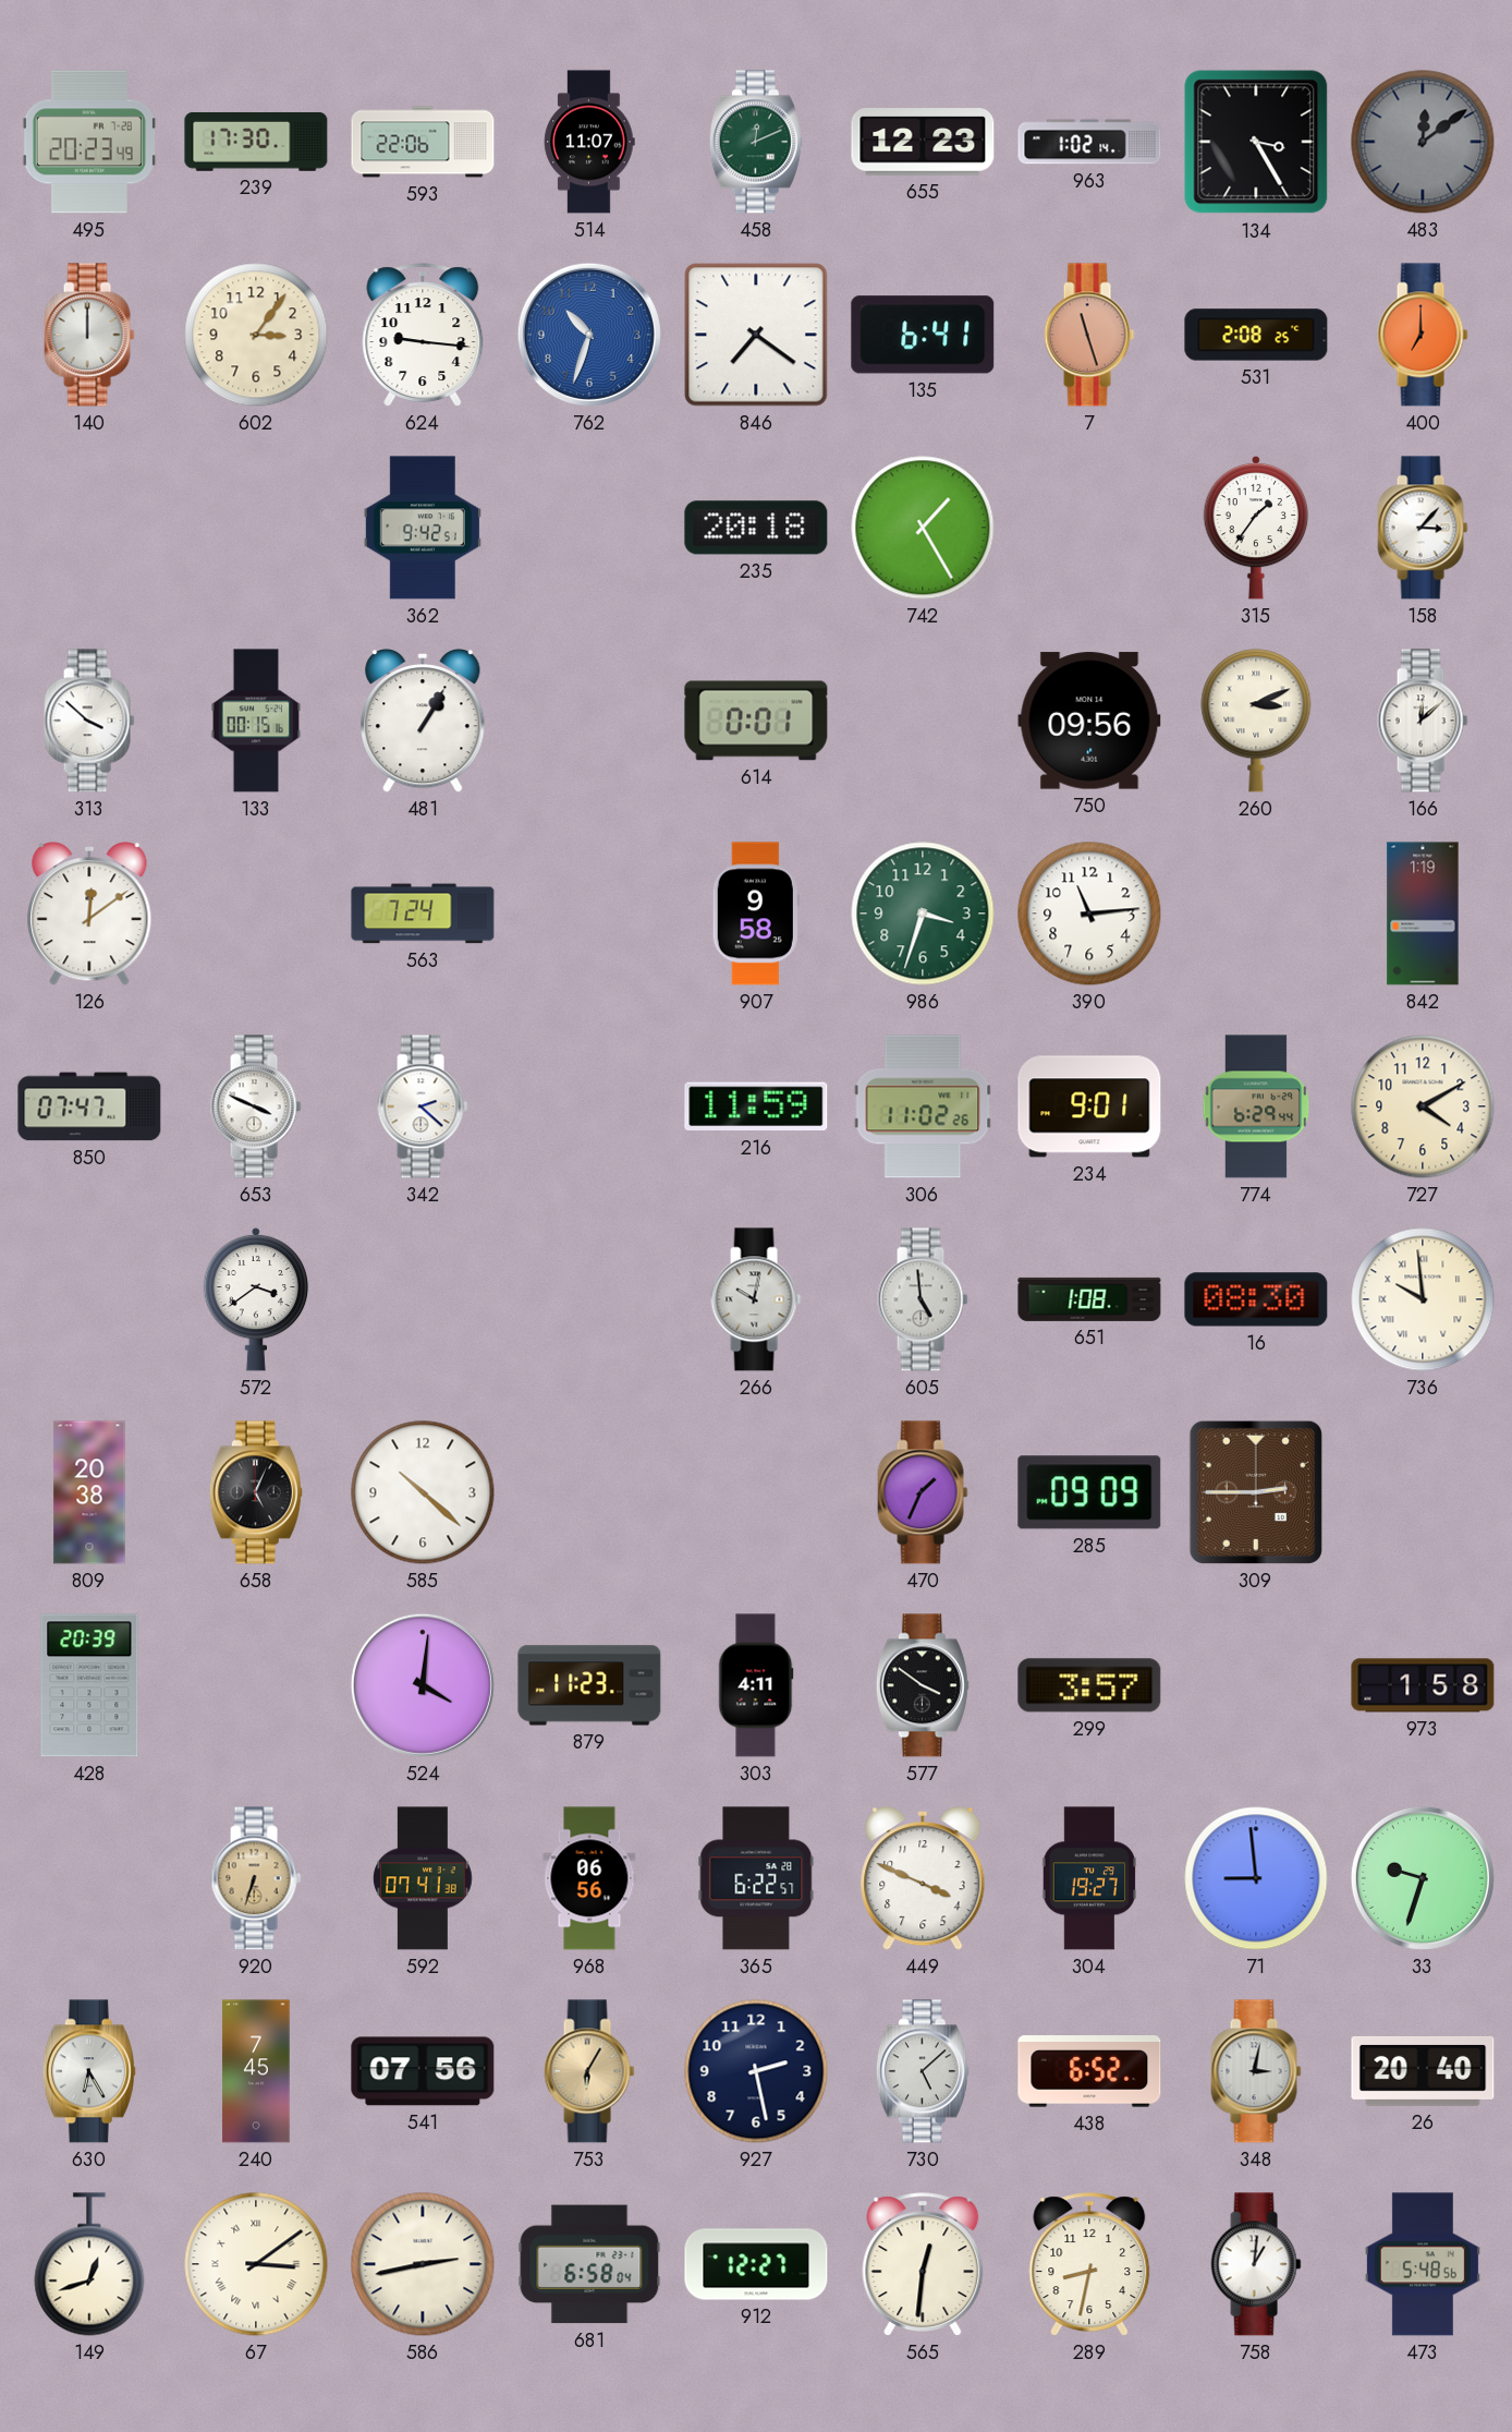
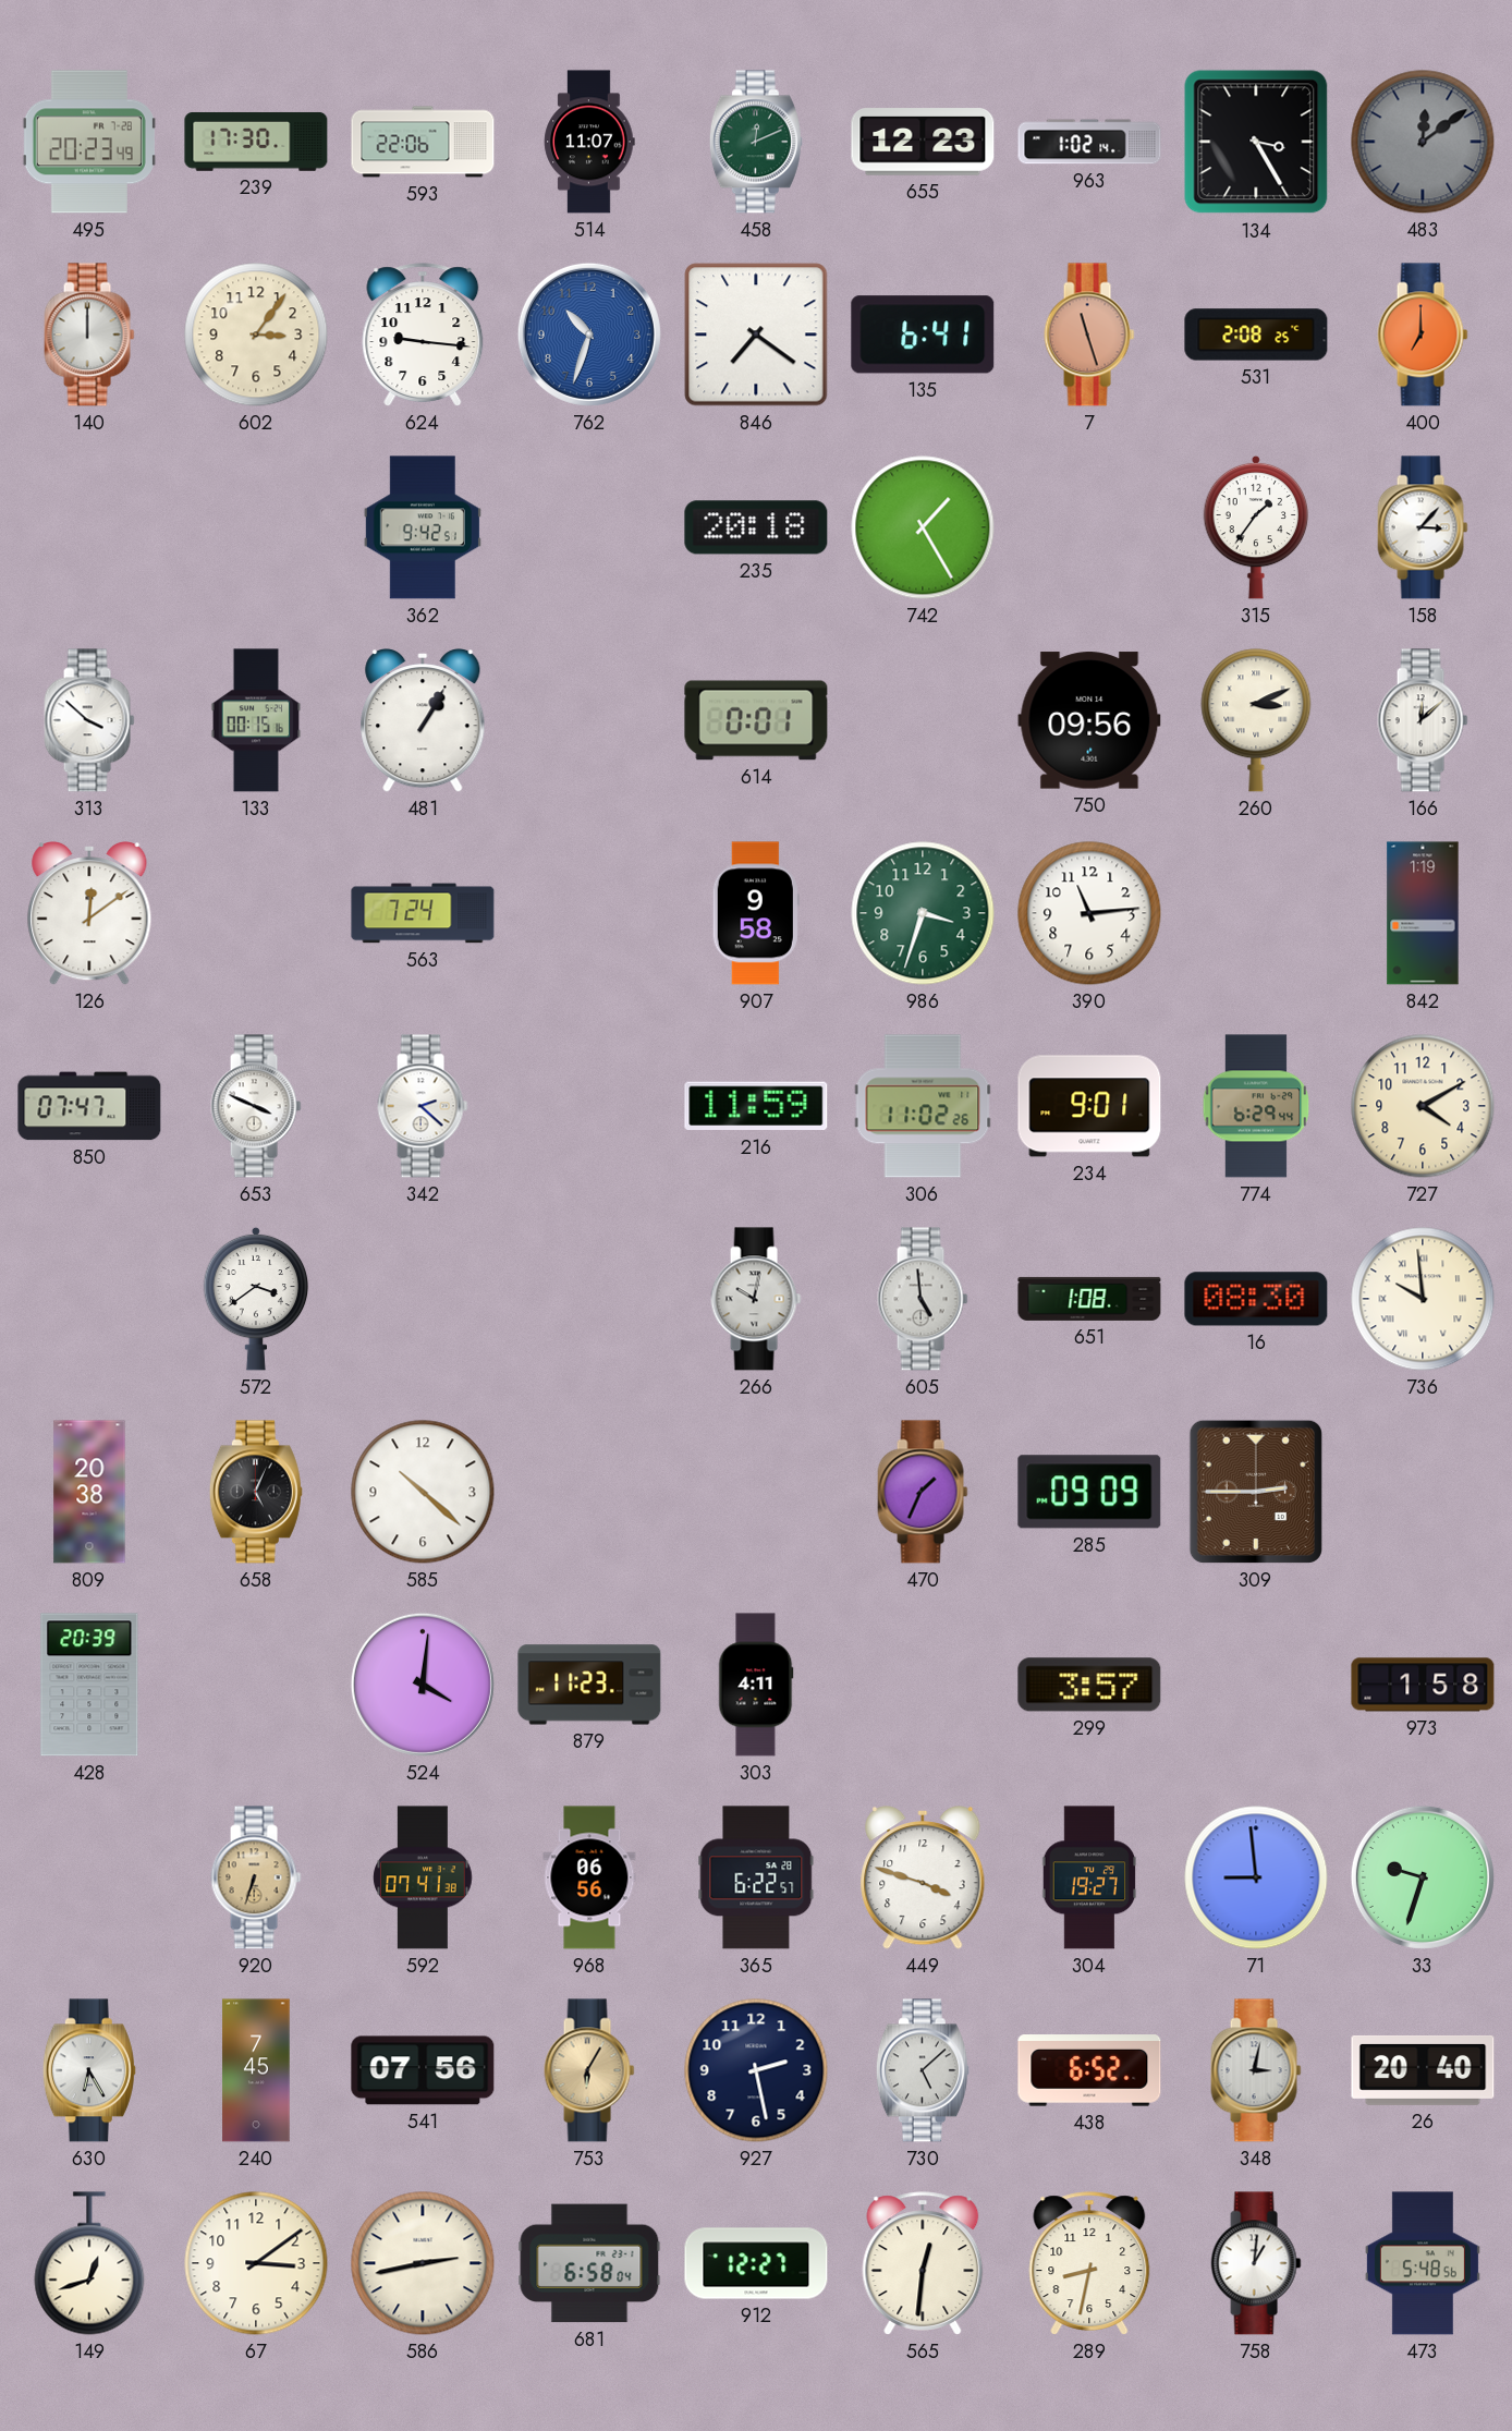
577: 3:51 -> none
449: 3:49 -> 3:48
67 numerals: Roman -> Arabic
